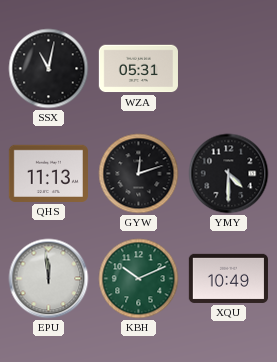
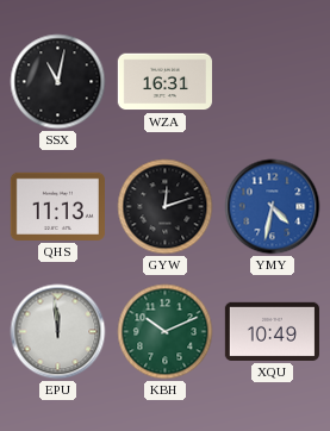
WZA: 05:31 -> 16:31
YMY: 4:30 -> 4:32
YMY dial: black -> blue
